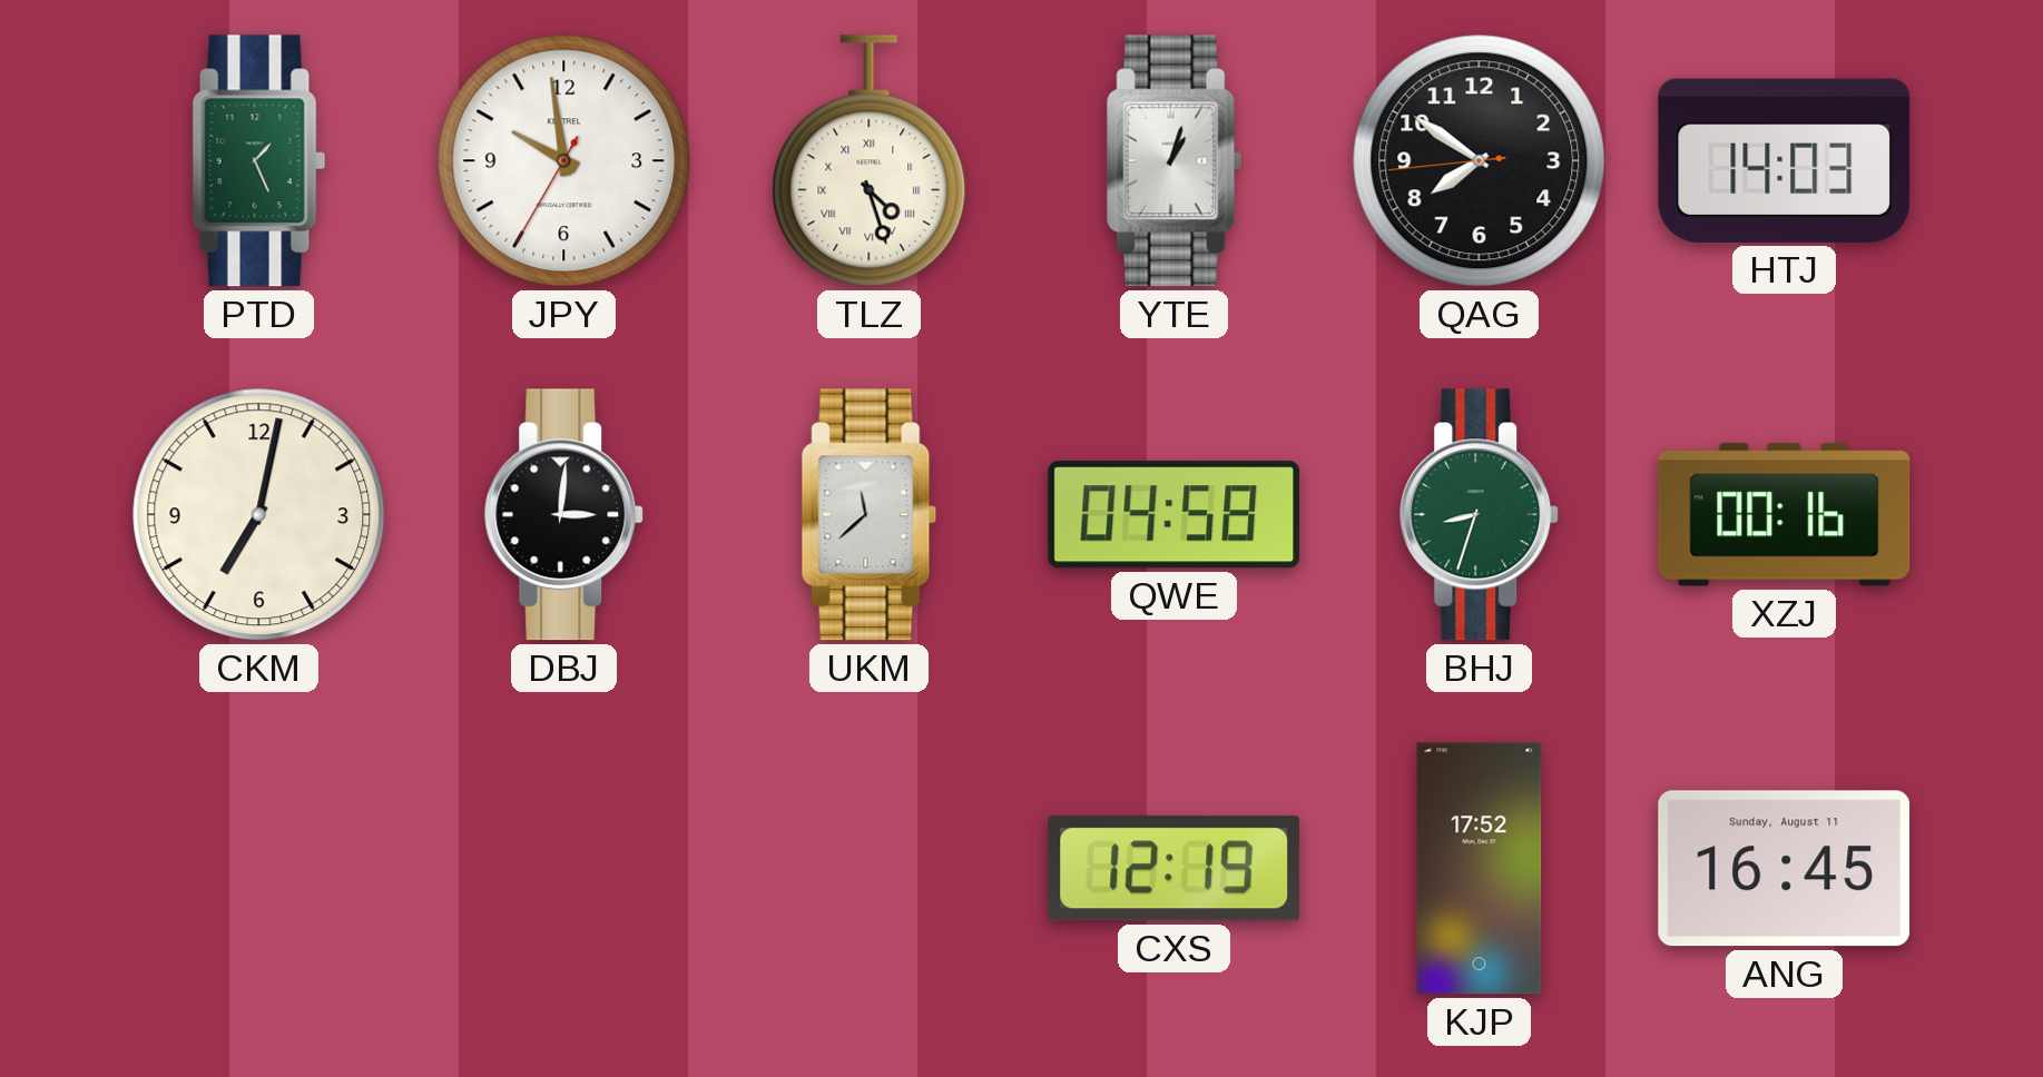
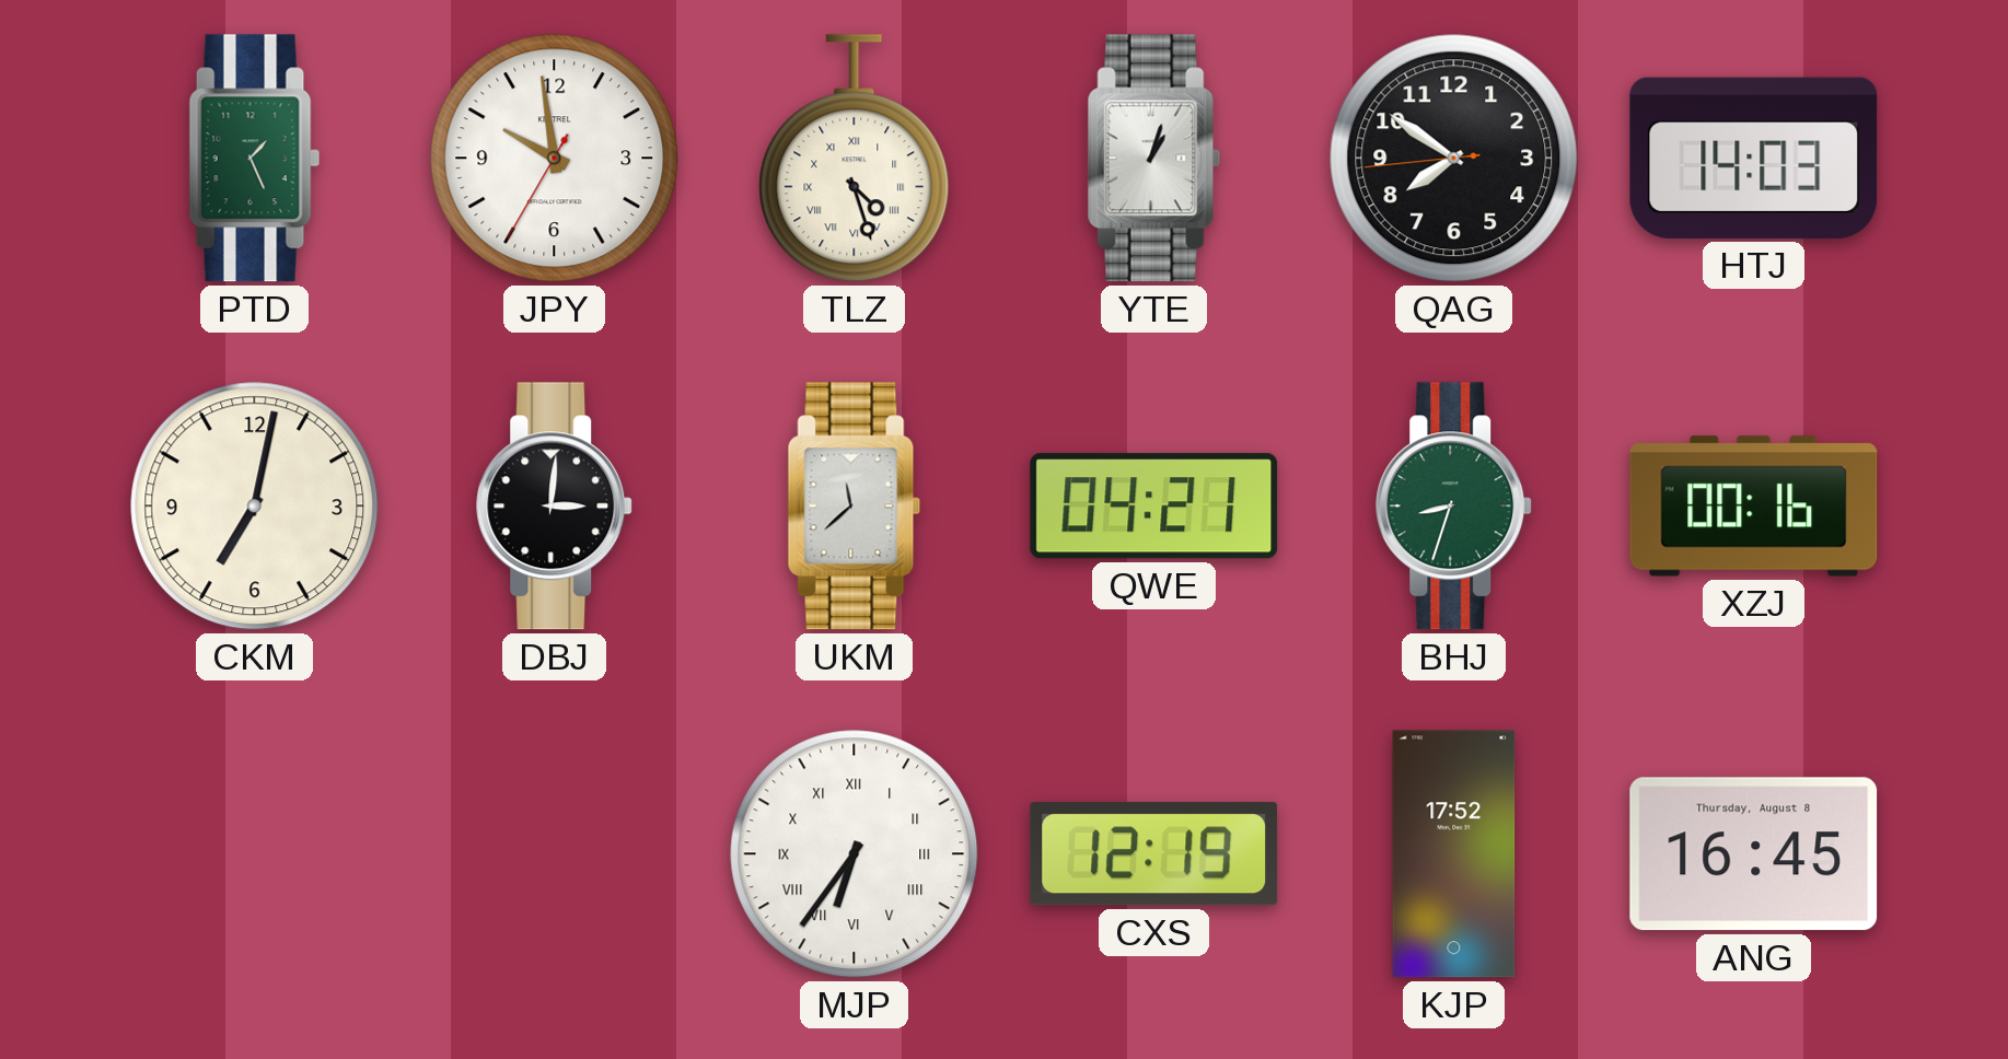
QWE: 04:58 -> 04:21
MJP: none -> 6:36
ANG date: Sunday, August 11 -> Thursday, August 8
